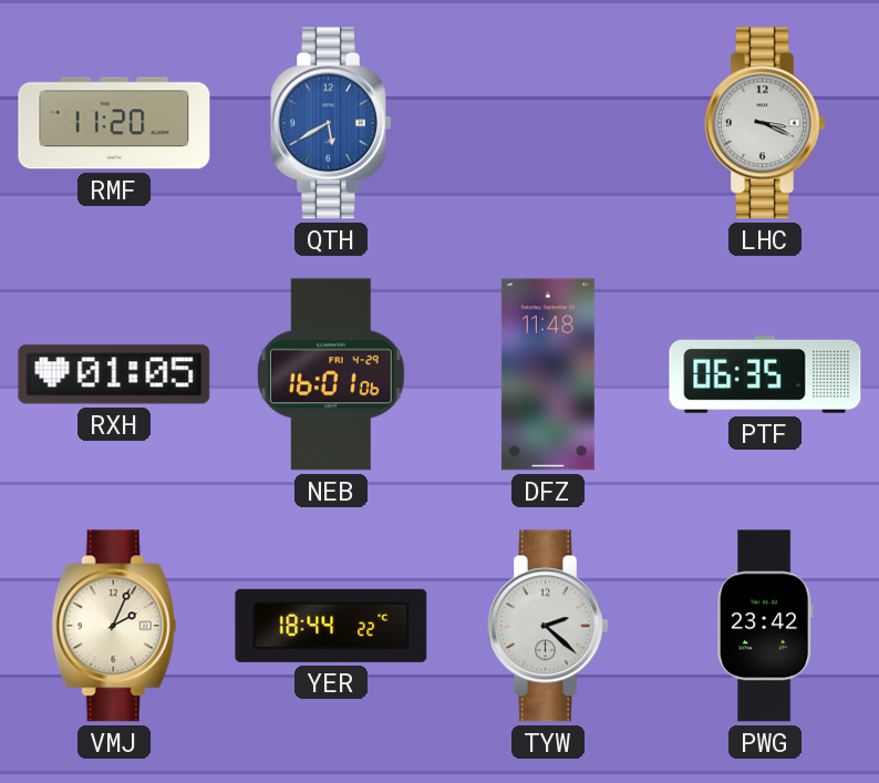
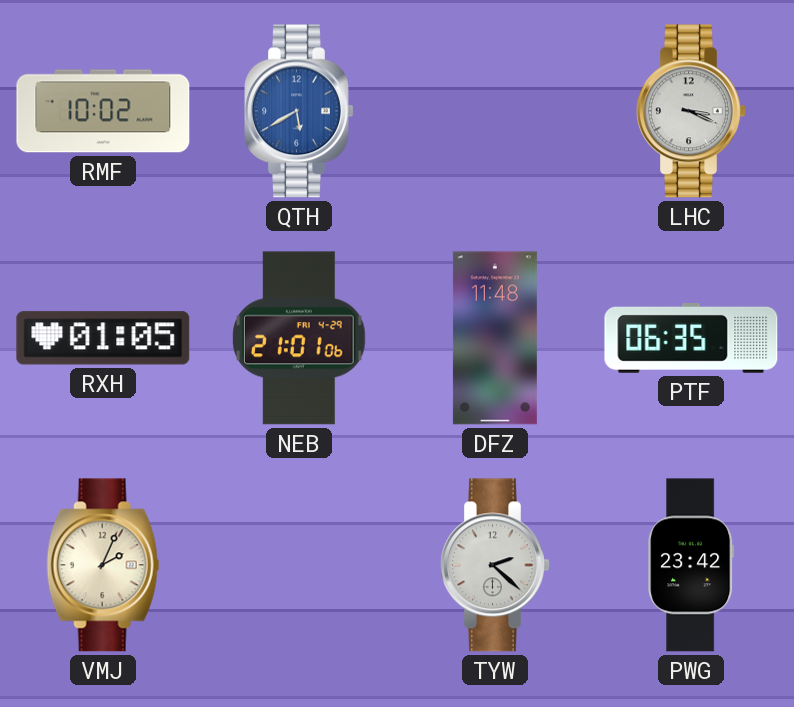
RMF: 11:20 -> 10:02
NEB: 16:01 -> 21:01
YER: 18:44 -> none
